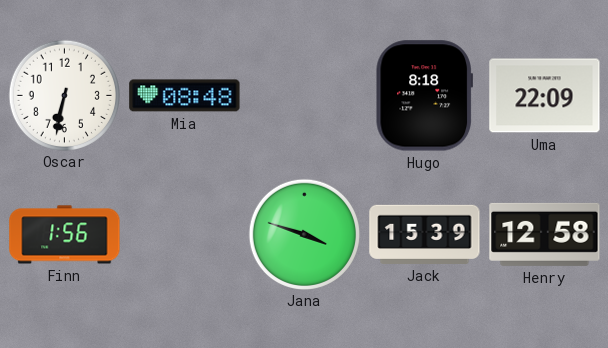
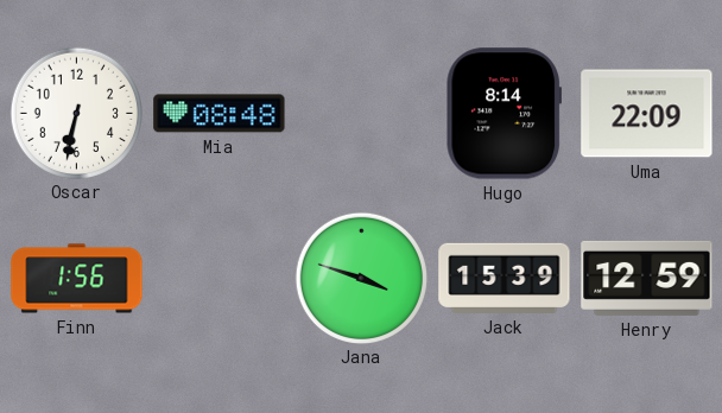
Hugo: 8:18 -> 8:14
Henry: 12:58 -> 12:59
